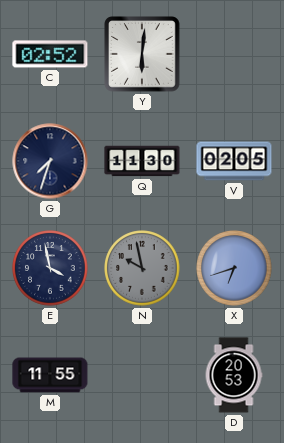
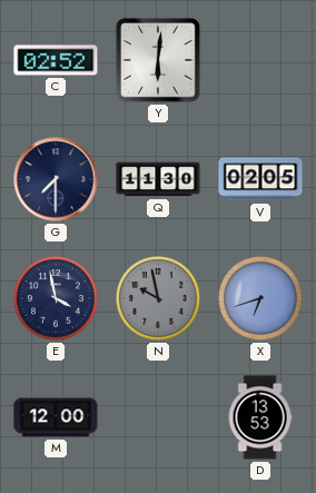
G: 7:33 -> 7:30
M: 11:55 -> 12:00
D: 20:53 -> 13:53
